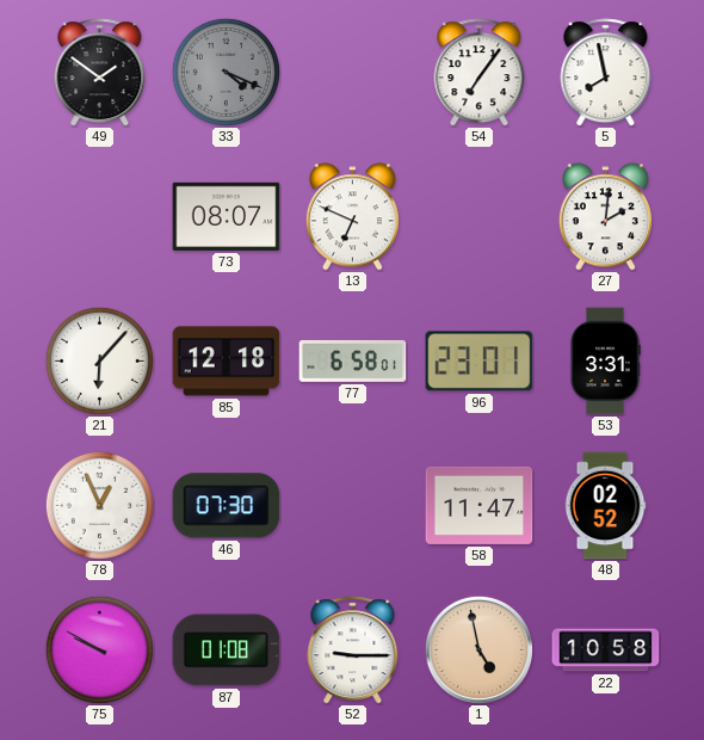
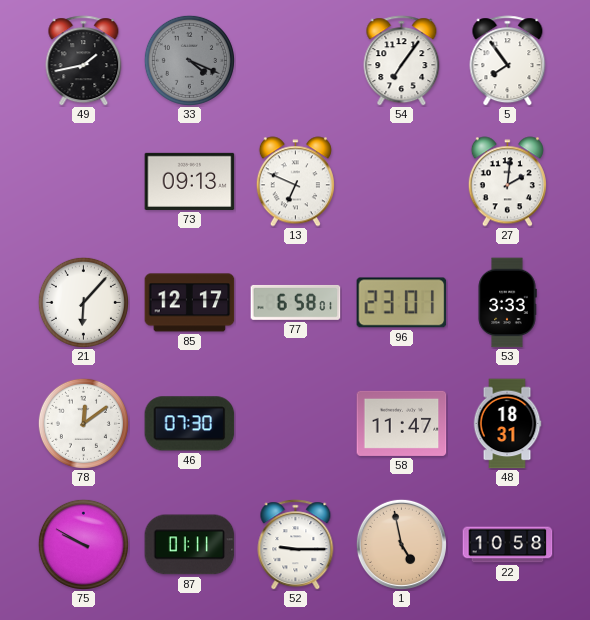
49: 1:51 -> 1:43
5: 7:58 -> 7:54
73: 08:07 -> 09:13
85: 12:18 -> 12:17
53: 3:31 -> 3:33
78: 12:56 -> 12:09
48: 02:52 -> 18:31
87: 01:08 -> 01:11
